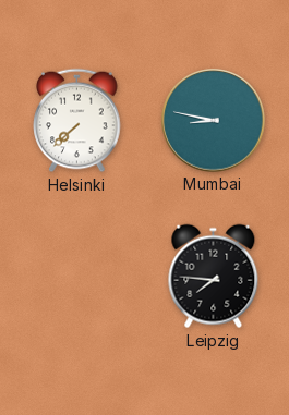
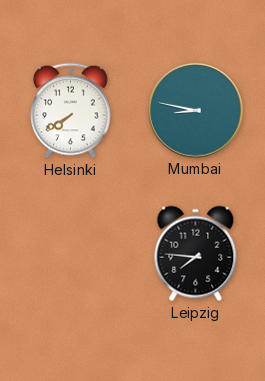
Helsinki: 7:38 -> 7:40
